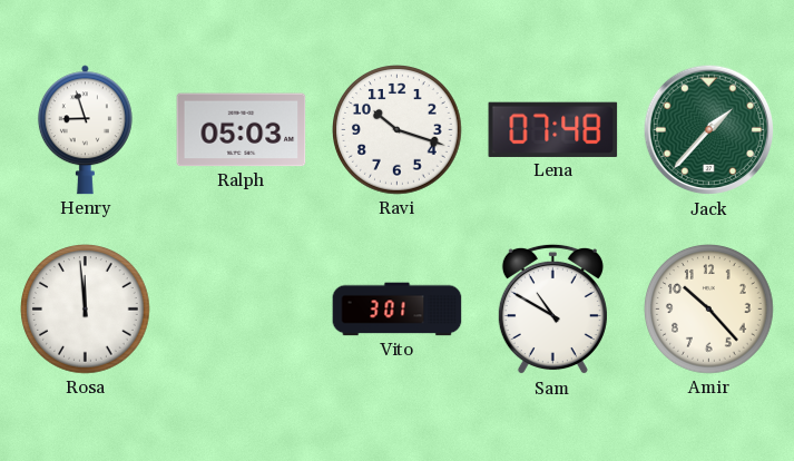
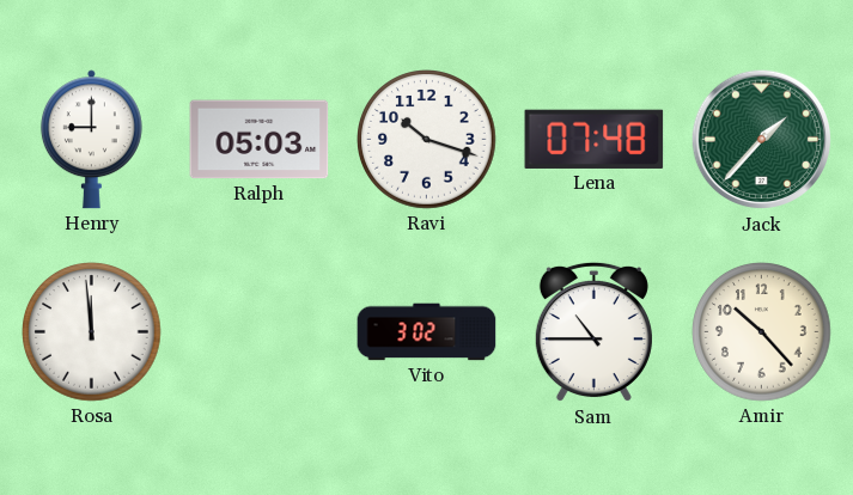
Henry: 8:57 -> 9:00
Vito: 3:01 -> 3:02
Sam: 10:50 -> 10:45
